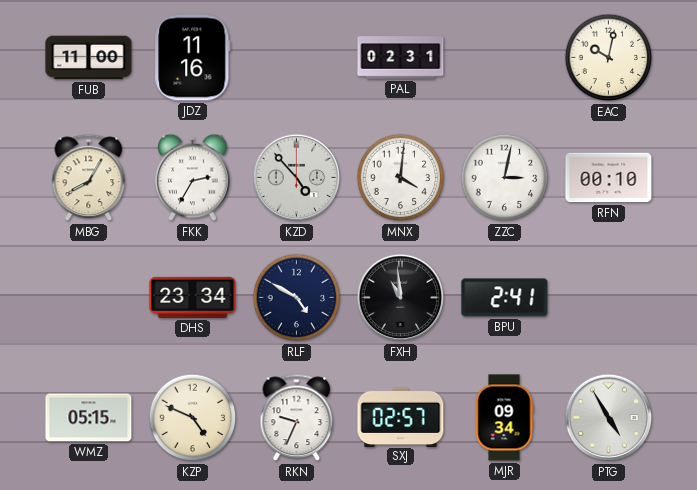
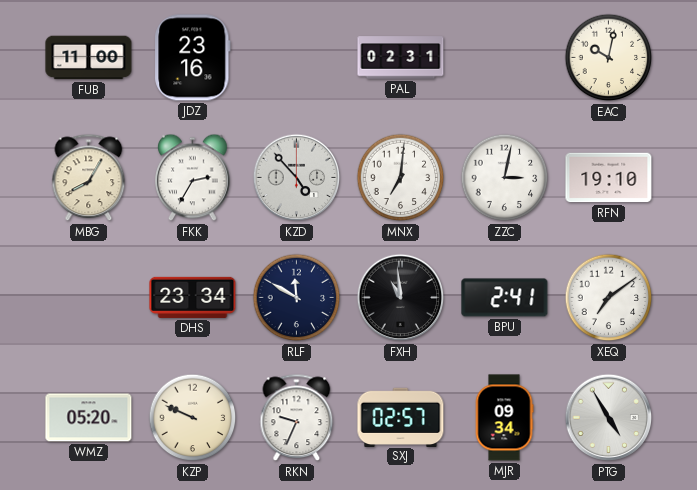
JDZ: 11:16 -> 23:16
MNX: 4:01 -> 7:01
RFN: 00:10 -> 19:10
RLF: 4:50 -> 11:50
XEQ: none -> 7:09
WMZ: 05:15 -> 05:20
KZP: 4:49 -> 9:49
